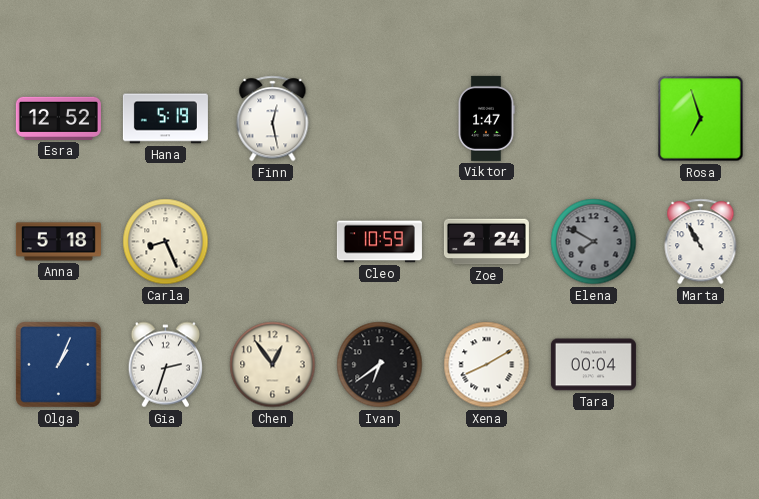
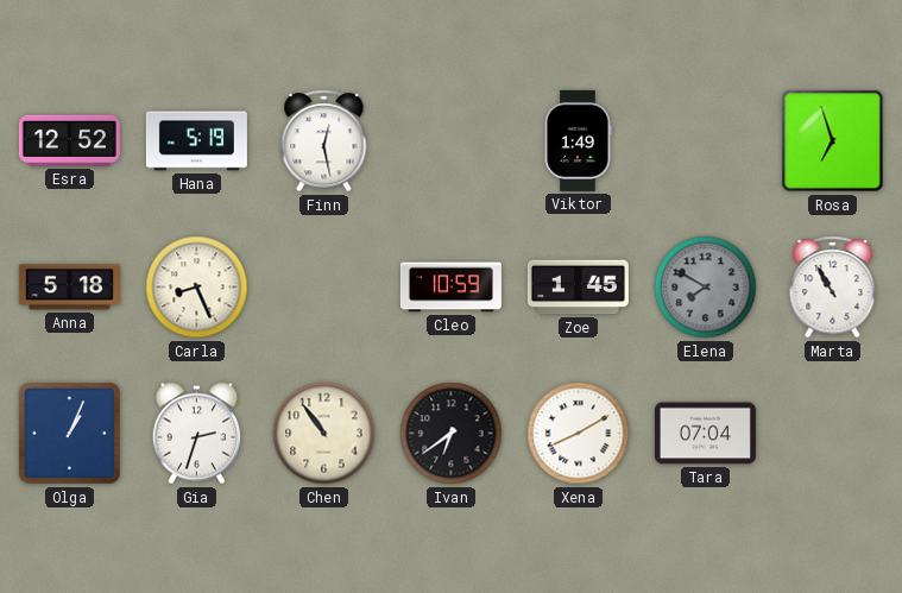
Viktor: 1:47 -> 1:49
Zoe: 2:24 -> 1:45
Chen: 12:54 -> 10:54
Tara: 00:04 -> 07:04
